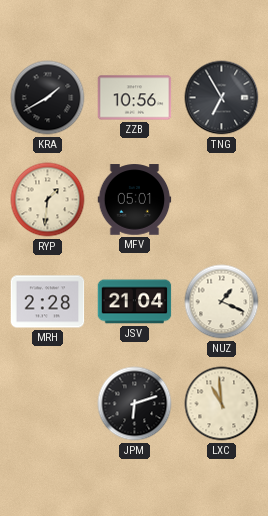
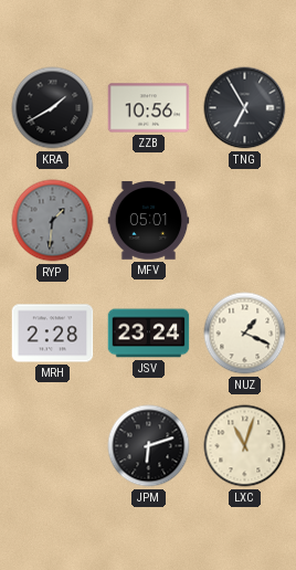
RYP dial: cream -> grey
JSV: 21:04 -> 23:24
LXC: 10:59 -> 11:03
